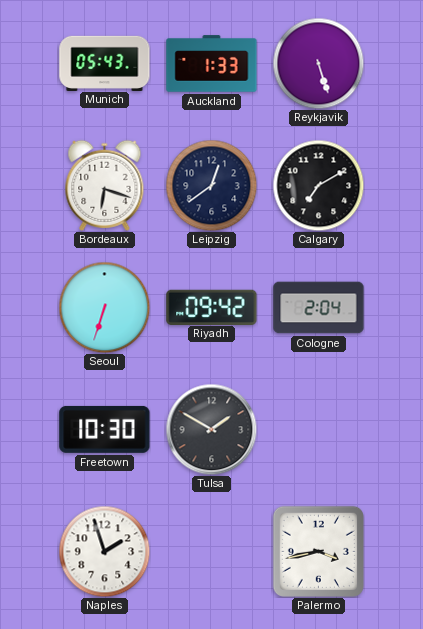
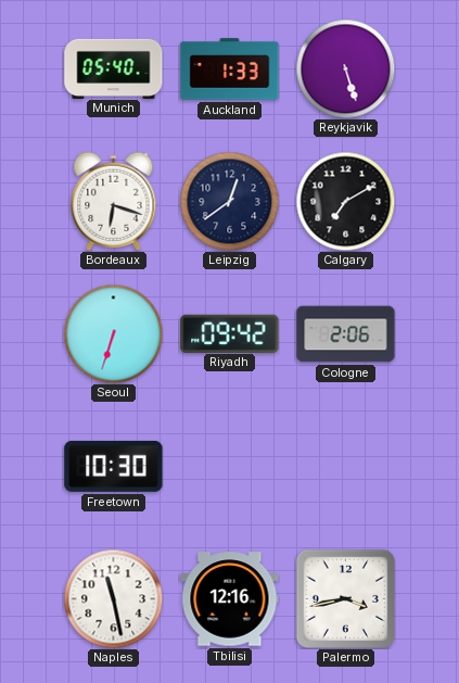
Munich: 05:43 -> 05:40
Cologne: 2:04 -> 2:06
Tulsa: 1:50 -> none
Naples: 1:57 -> 11:28
Tbilisi: none -> 12:16
